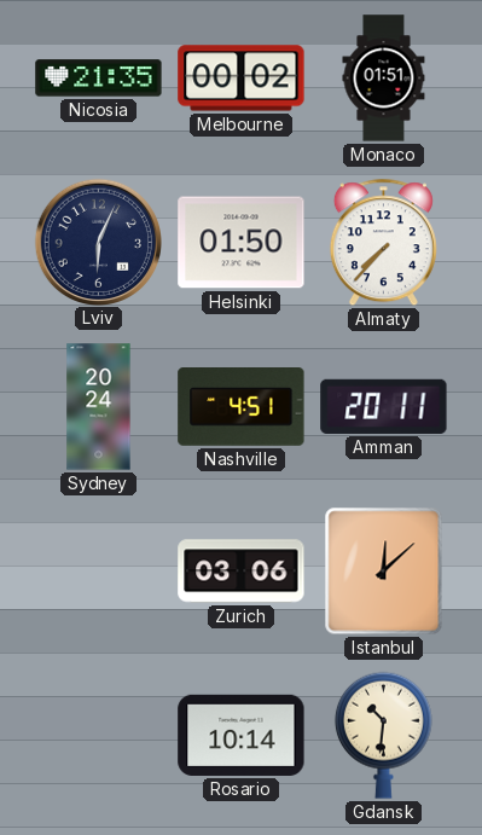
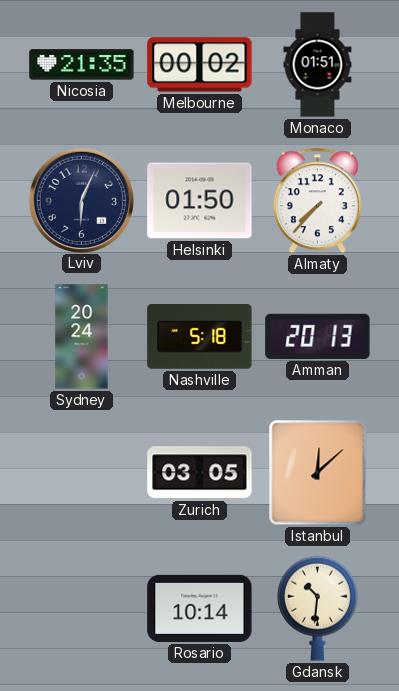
Nashville: 4:51 -> 5:18
Amman: 20:11 -> 20:13
Zurich: 03:06 -> 03:05
